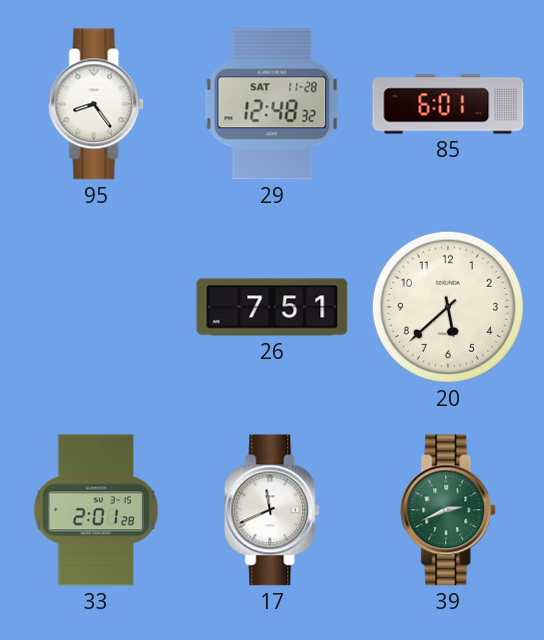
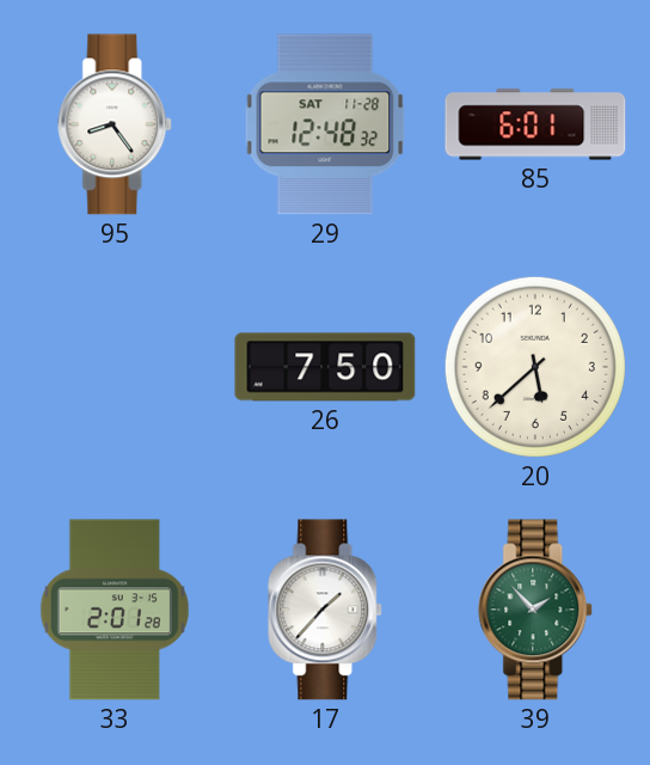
26: 7:51 -> 7:50
17: 11:41 -> 1:37
39: 2:41 -> 1:53
